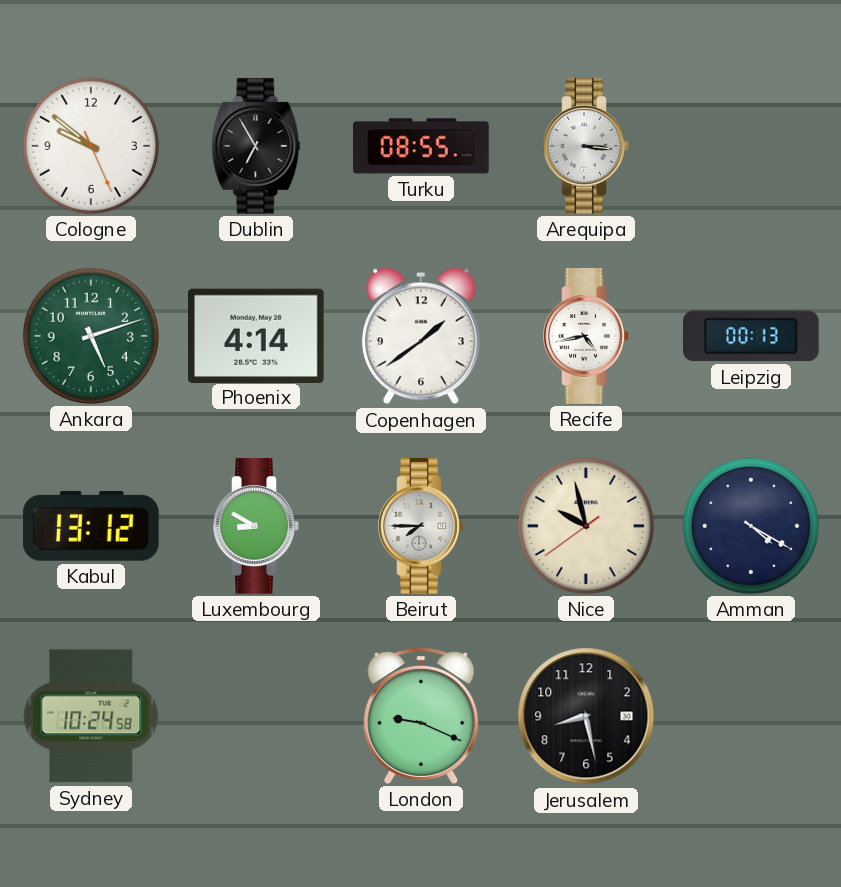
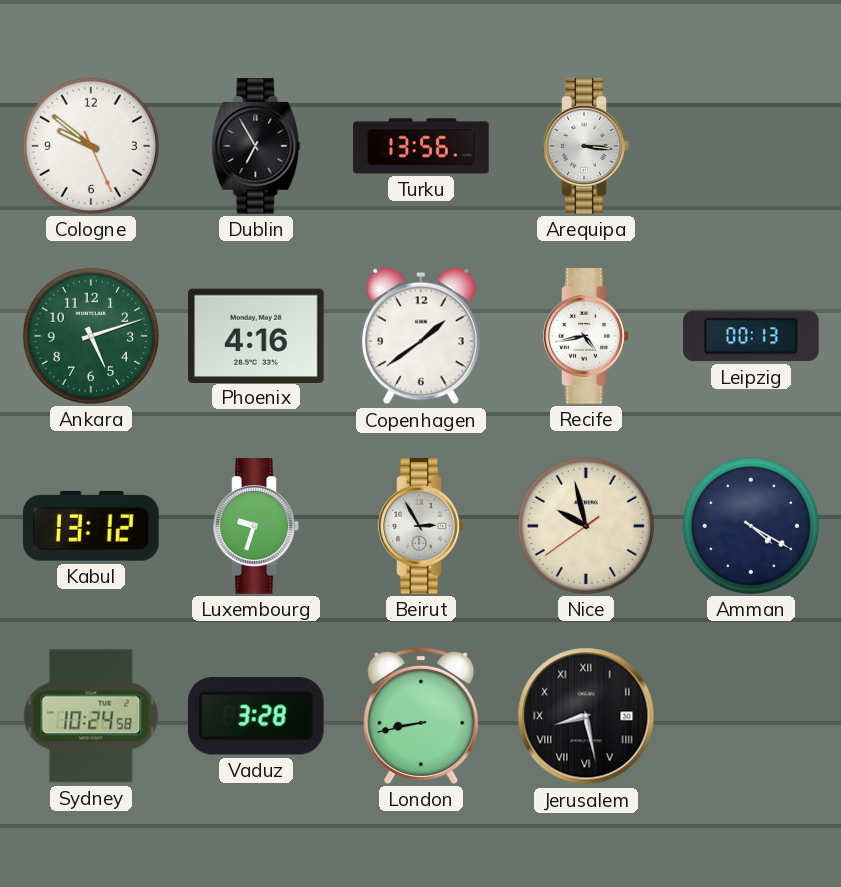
Turku: 08:55 -> 13:56
Phoenix: 4:14 -> 4:16
Luxembourg: 8:50 -> 9:33
Beirut: 7:45 -> 2:55
Vaduz: none -> 3:28
London: 9:19 -> 8:43
Jerusalem numerals: Arabic -> Roman
